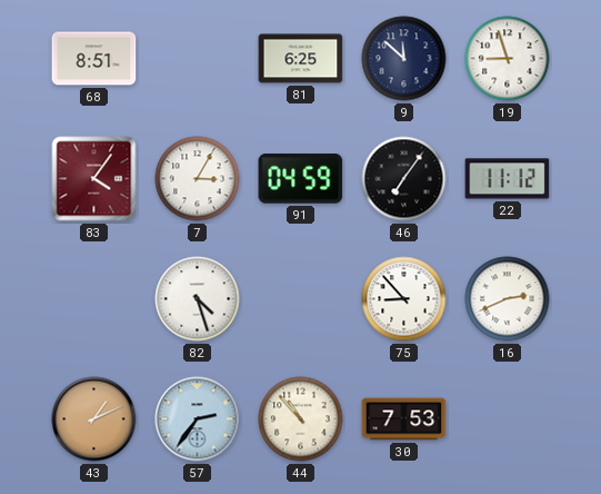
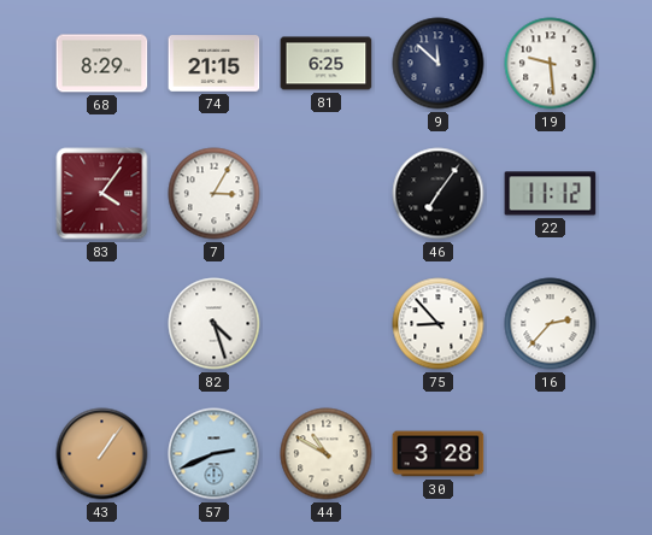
68: 8:51 -> 8:29
74: none -> 21:15
19: 8:57 -> 9:29
91: 04:59 -> none
16: 2:41 -> 2:37
43: 1:11 -> 1:06
57: 2:36 -> 2:41
44: 10:53 -> 10:50
30: 7:53 -> 3:28
